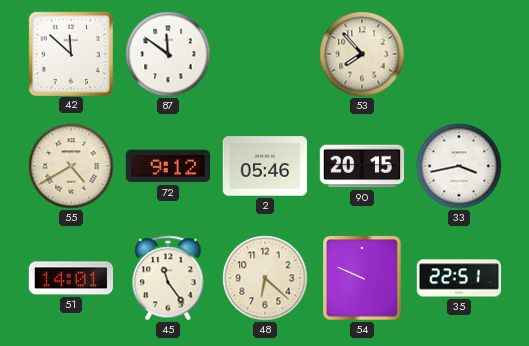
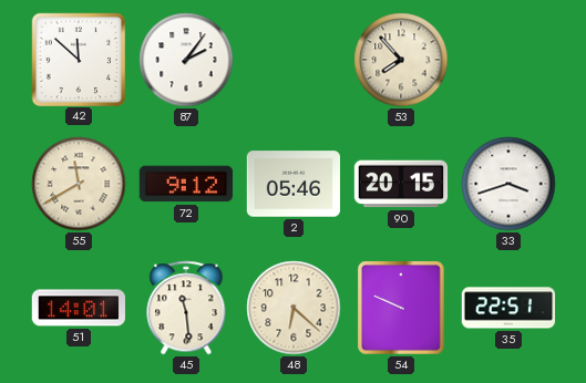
87: 11:51 -> 2:06
55: 4:40 -> 11:40
33: 3:43 -> 3:42
45: 11:24 -> 11:29
